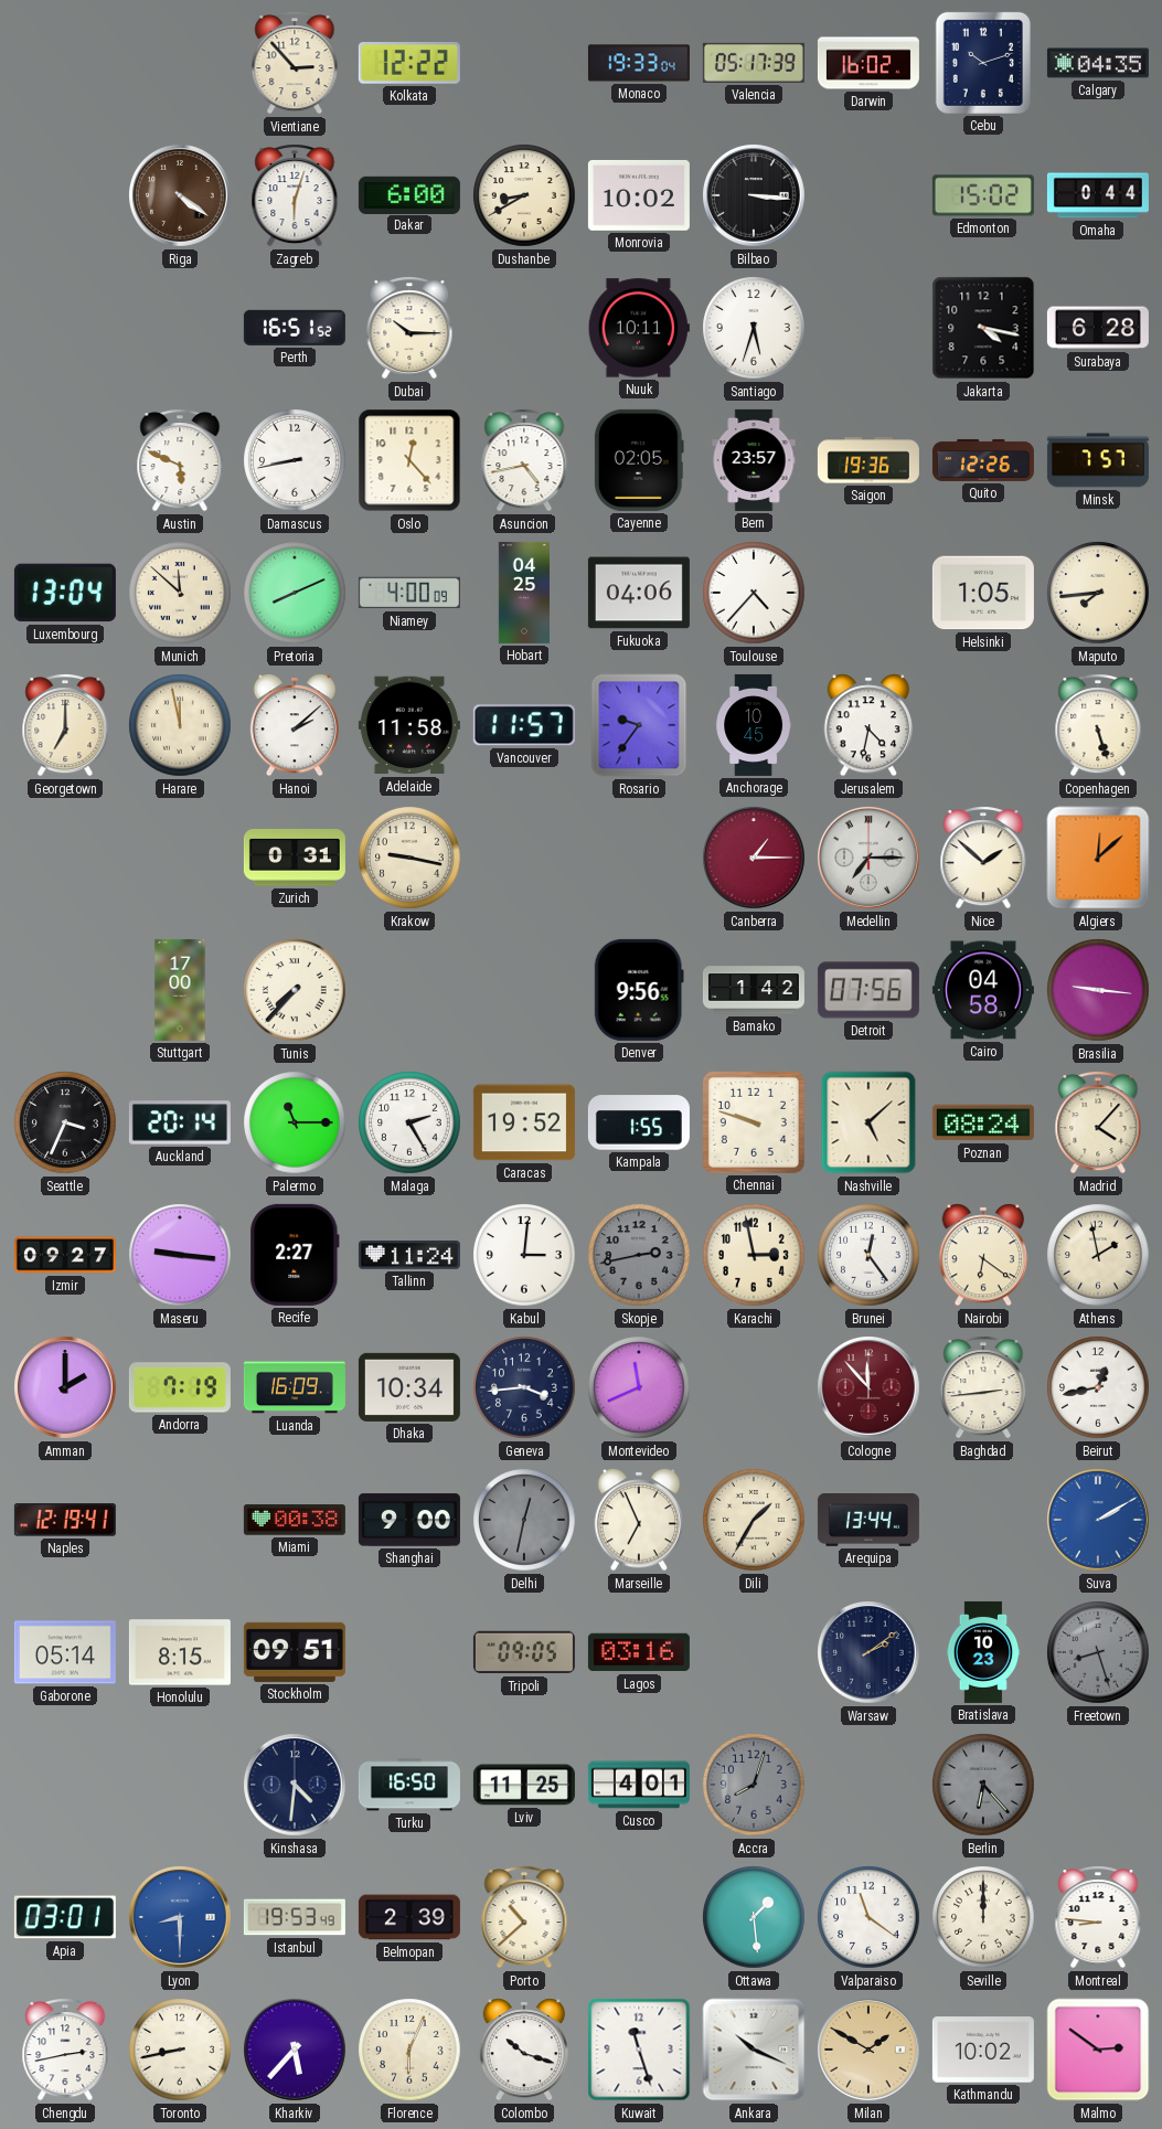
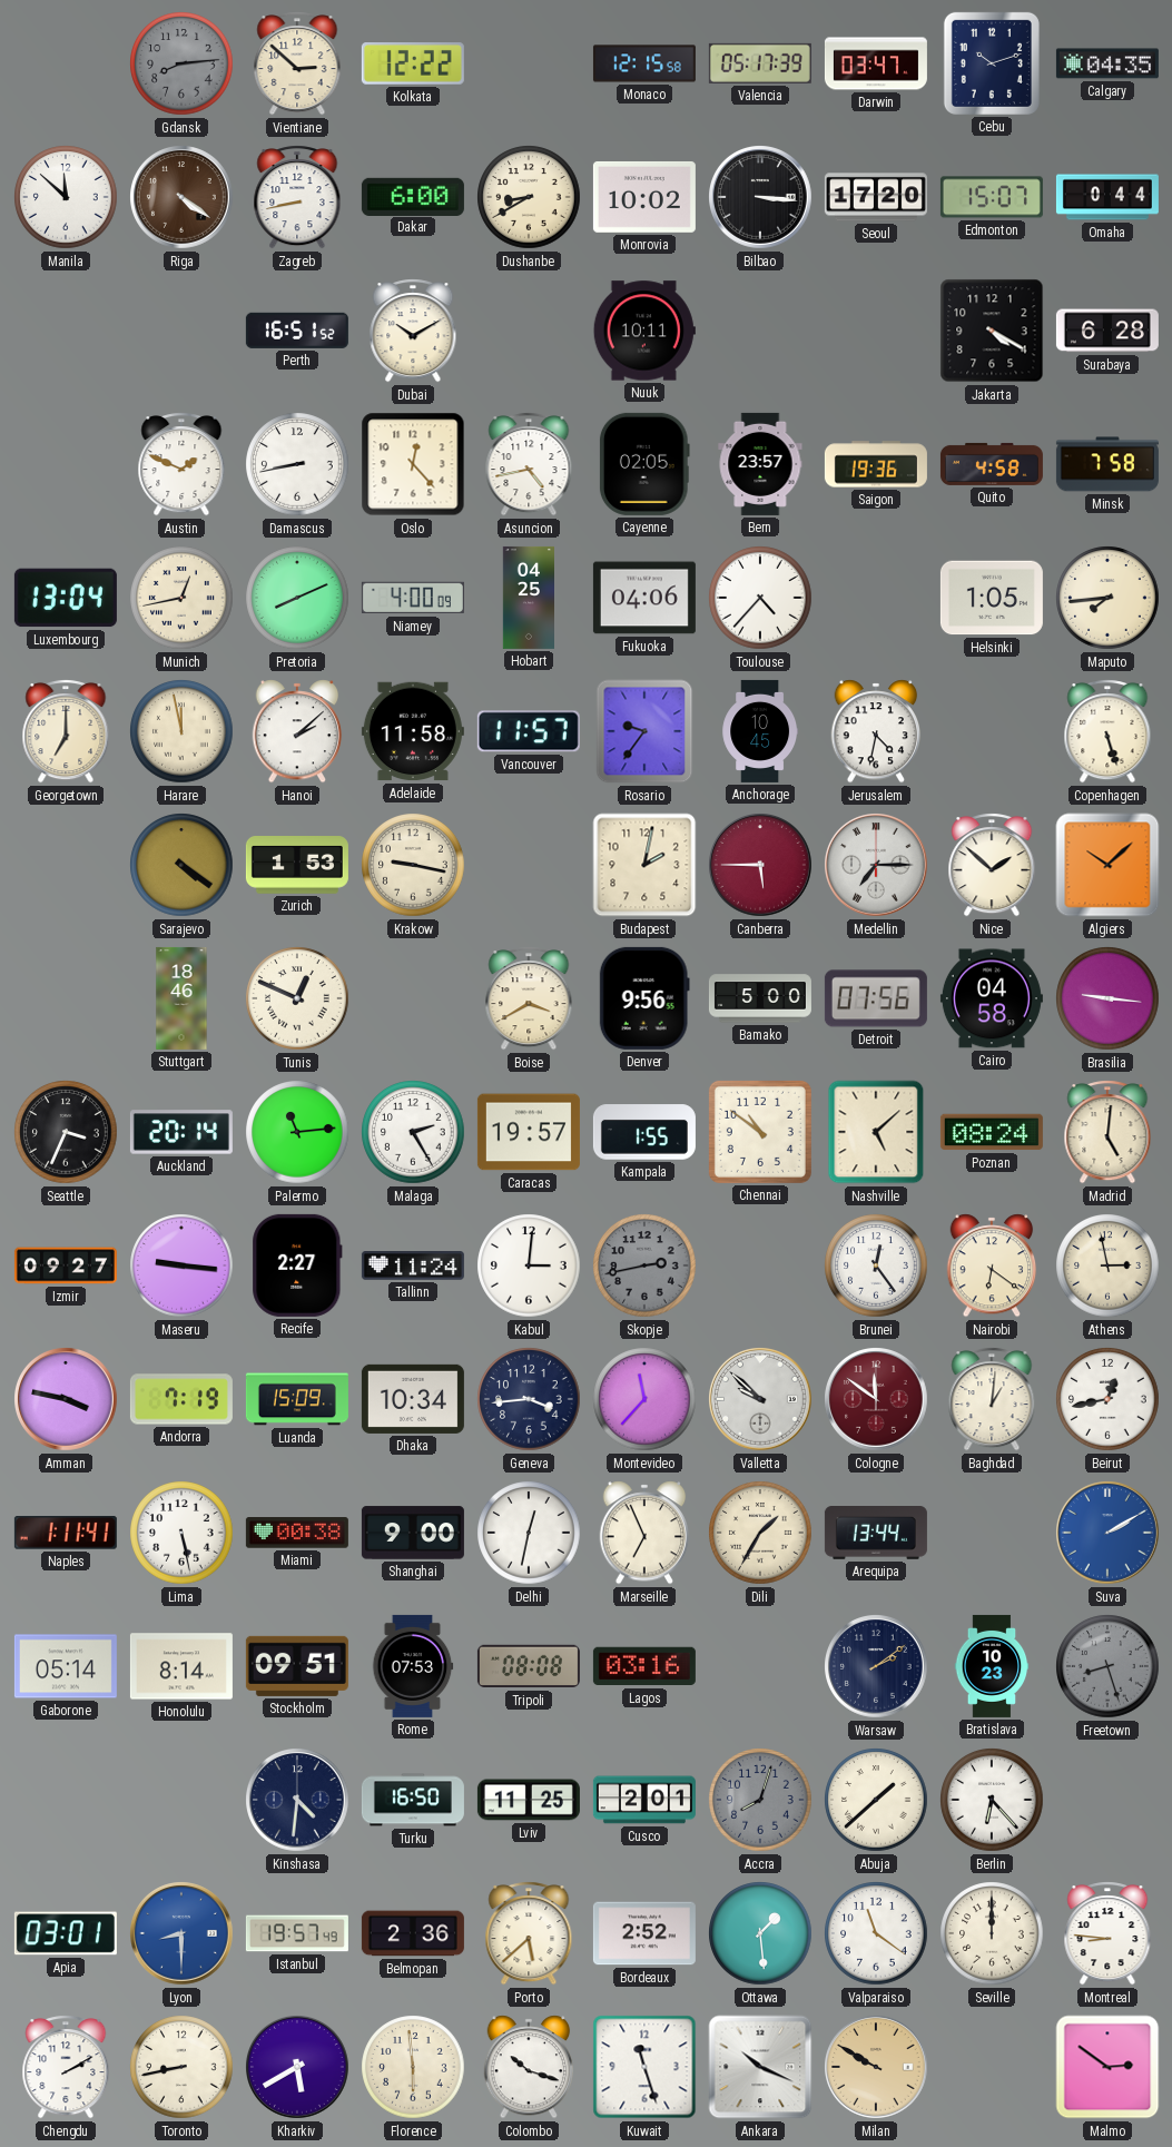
Gdansk: none -> 8:14
Vientiane: 2:53 -> 2:52
Monaco: 19:33 -> 12:15
Darwin: 16:02 -> 03:47
Manila: none -> 11:52
Zagreb: 6:03 -> 8:43
Seoul: none -> 17:20
Edmonton: 15:02 -> 15:07
Dubai: 10:15 -> 10:10
Santiago: 5:33 -> none
Jakarta: 4:17 -> 4:20
Austin: 5:49 -> 1:49
Quito: 12:26 -> 4:58
Minsk: 7:57 -> 7:58
Munich: 11:52 -> 12:43
Sarajevo: none -> 4:21
Zurich: 0:31 -> 1:53
Budapest: none -> 2:02
Canberra: 1:15 -> 5:45
Algiers: 12:08 -> 10:08
Stuttgart: 17:00 -> 18:46
Tunis: 7:37 -> 12:49
Boise: none -> 3:40
Bamako: 1:42 -> 5:00
Palermo: 11:15 -> 11:14
Caracas: 19:52 -> 19:57
Chennai: 9:48 -> 10:51
Madrid: 4:07 -> 5:01
Karachi: 2:58 -> none
Athens: 1:58 -> 2:58
Amman: 2:00 -> 3:47
Luanda: 16:09 -> 15:09
Montevideo: 11:41 -> 11:37
Valletta: none -> 9:52
Cologne: 11:53 -> 11:51
Baghdad: 2:44 -> 1:01
Naples: 12:19 -> 1:11
Lima: none -> 5:28
Delhi dial: grey -> white
Honolulu: 8:15 -> 8:14
Rome: none -> 07:53
Tripoli: 09:05 -> 08:08
Cusco: 4:01 -> 2:01
Abuja: none -> 1:38
Berlin dial: grey -> white
Istanbul: 19:53 -> 19:57
Belmopan: 2:39 -> 2:36
Porto: 10:38 -> 5:38
Bordeaux: none -> 2:52
Chengdu: 2:43 -> 2:10
Kharkiv: 5:37 -> 5:40
Florence: 6:04 -> 5:59
Milan: 1:50 -> 9:50
Kathmandu: 10:02 -> none
